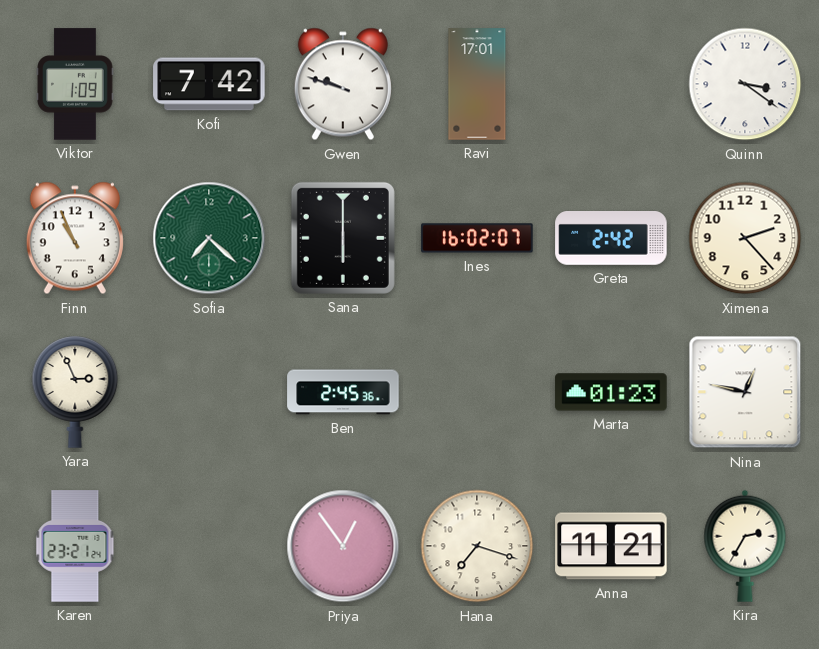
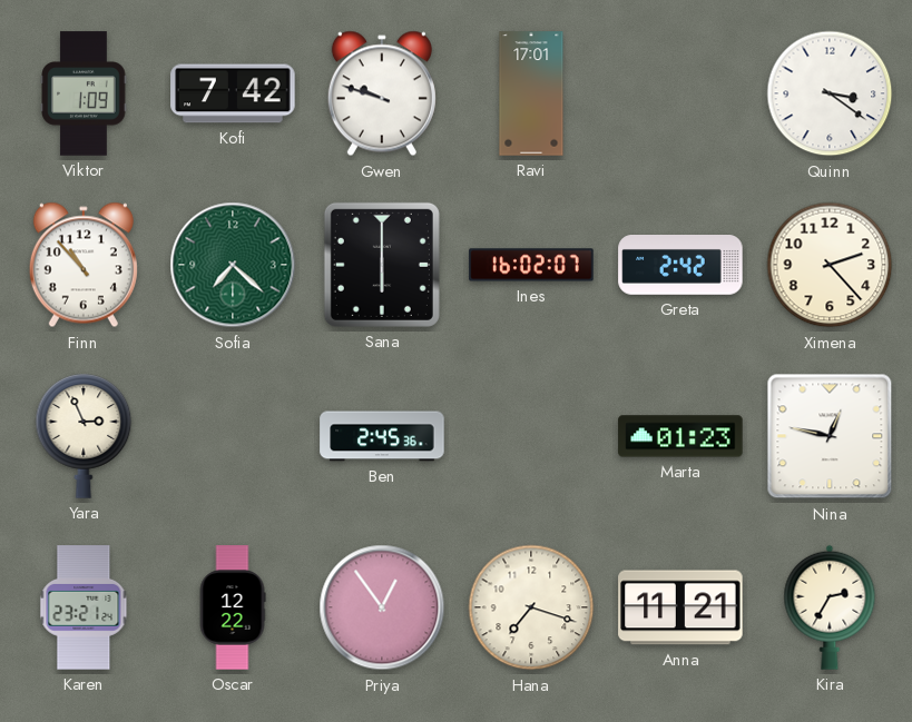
Finn: 10:56 -> 10:53
Oscar: none -> 12:22
